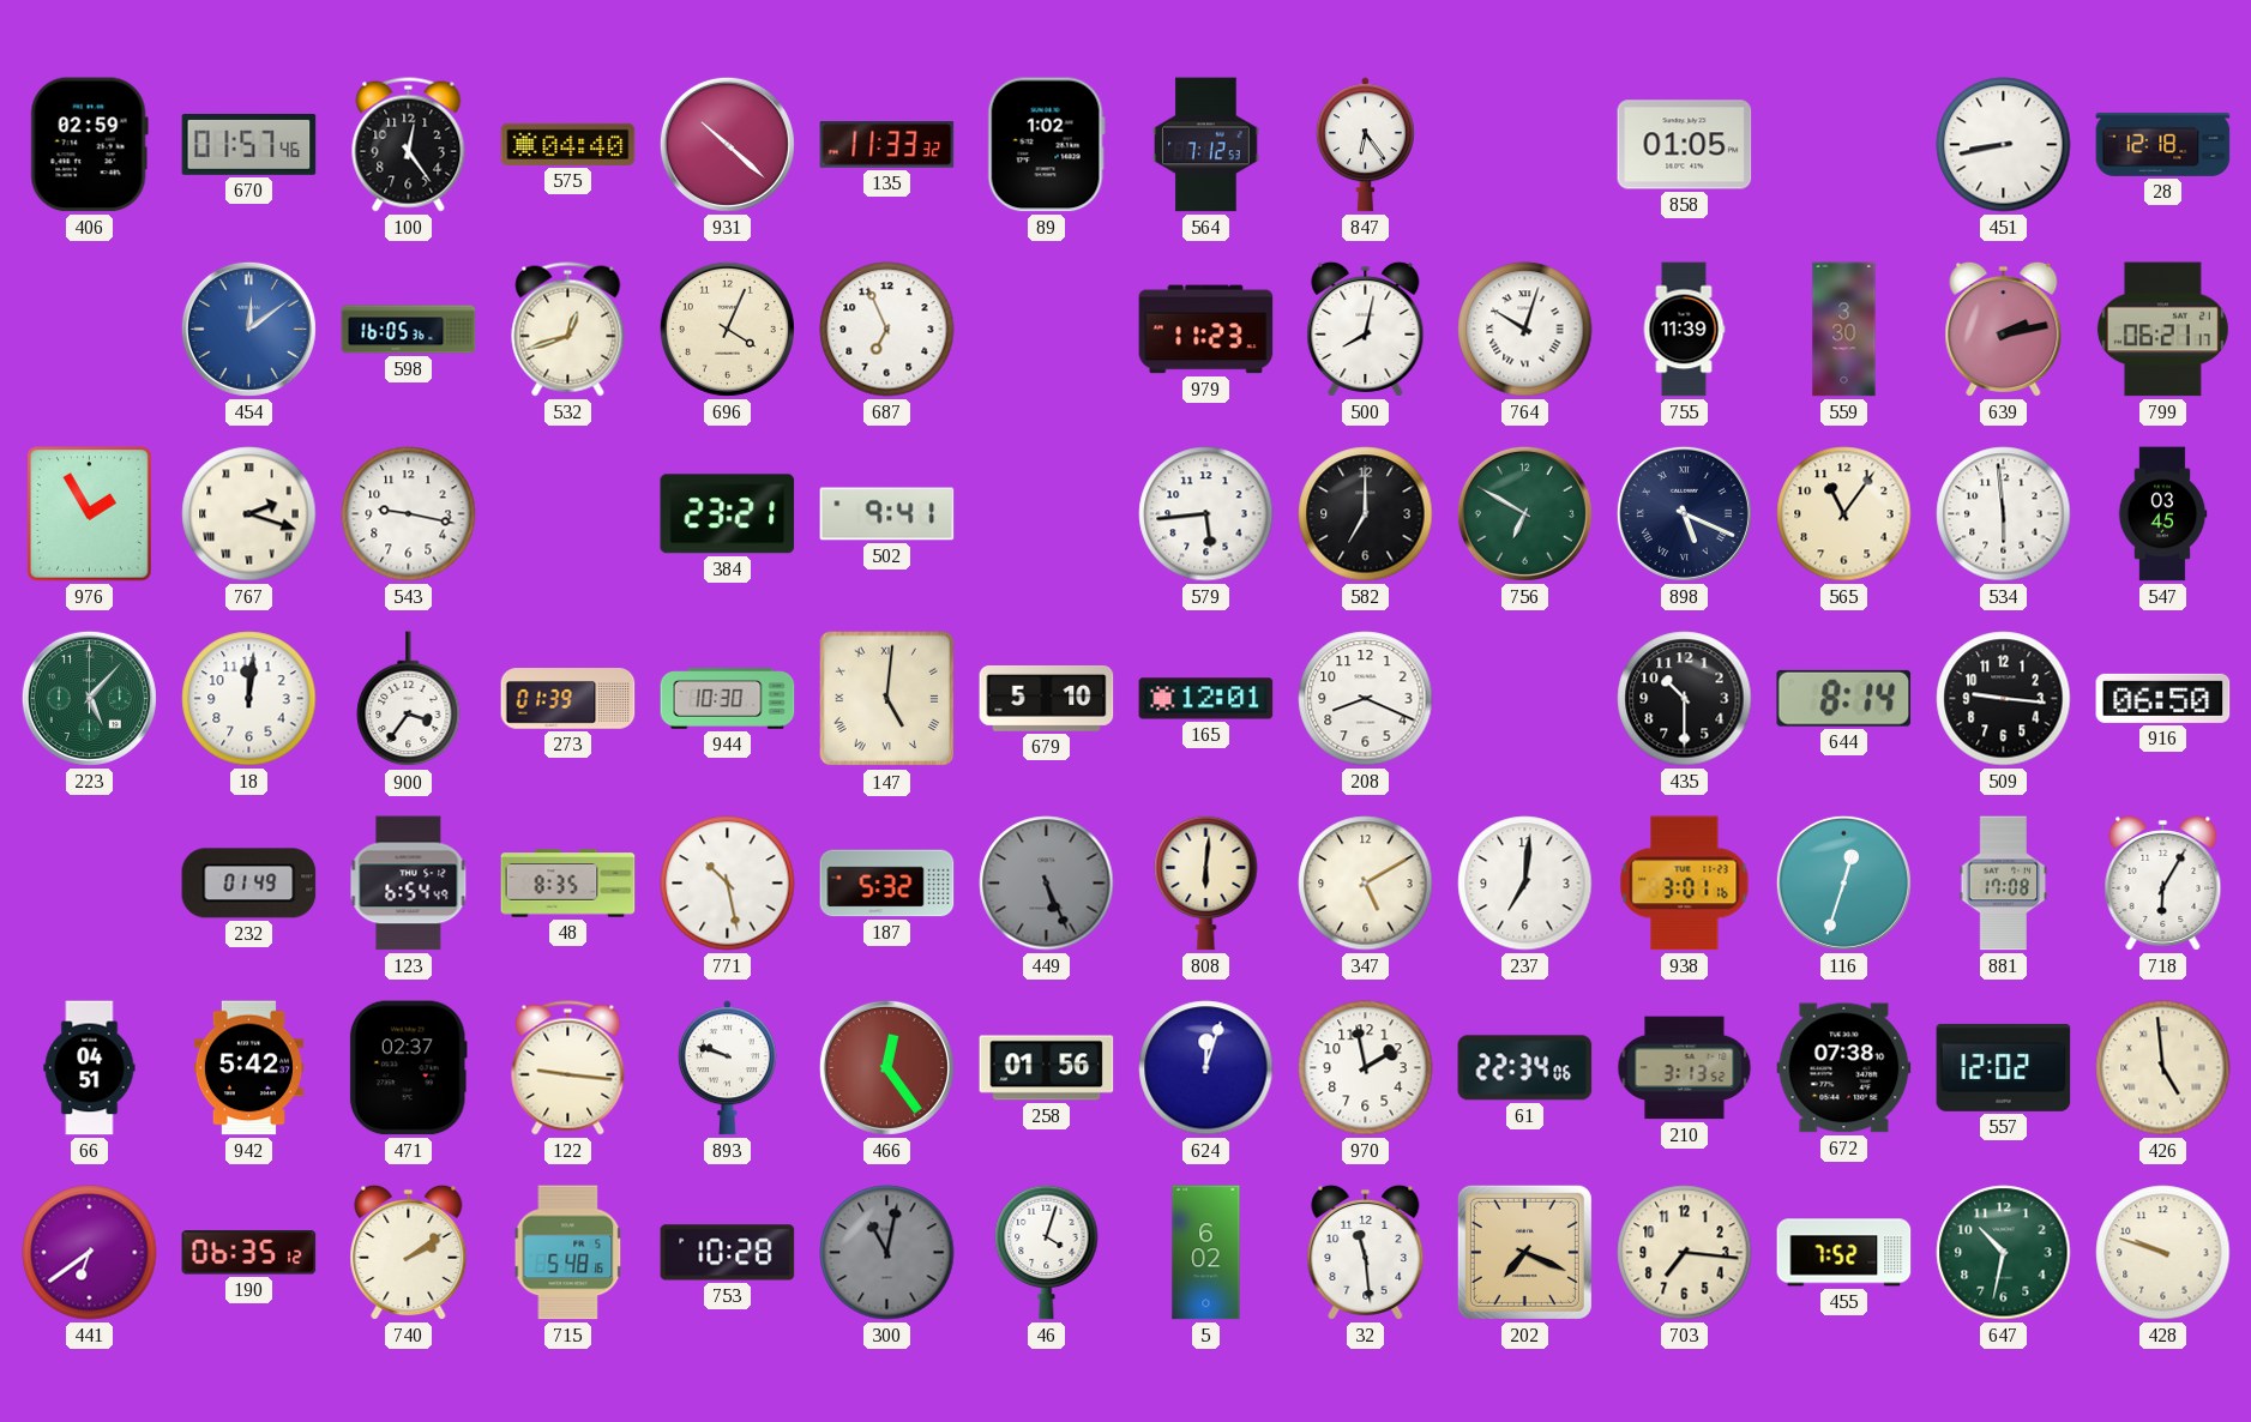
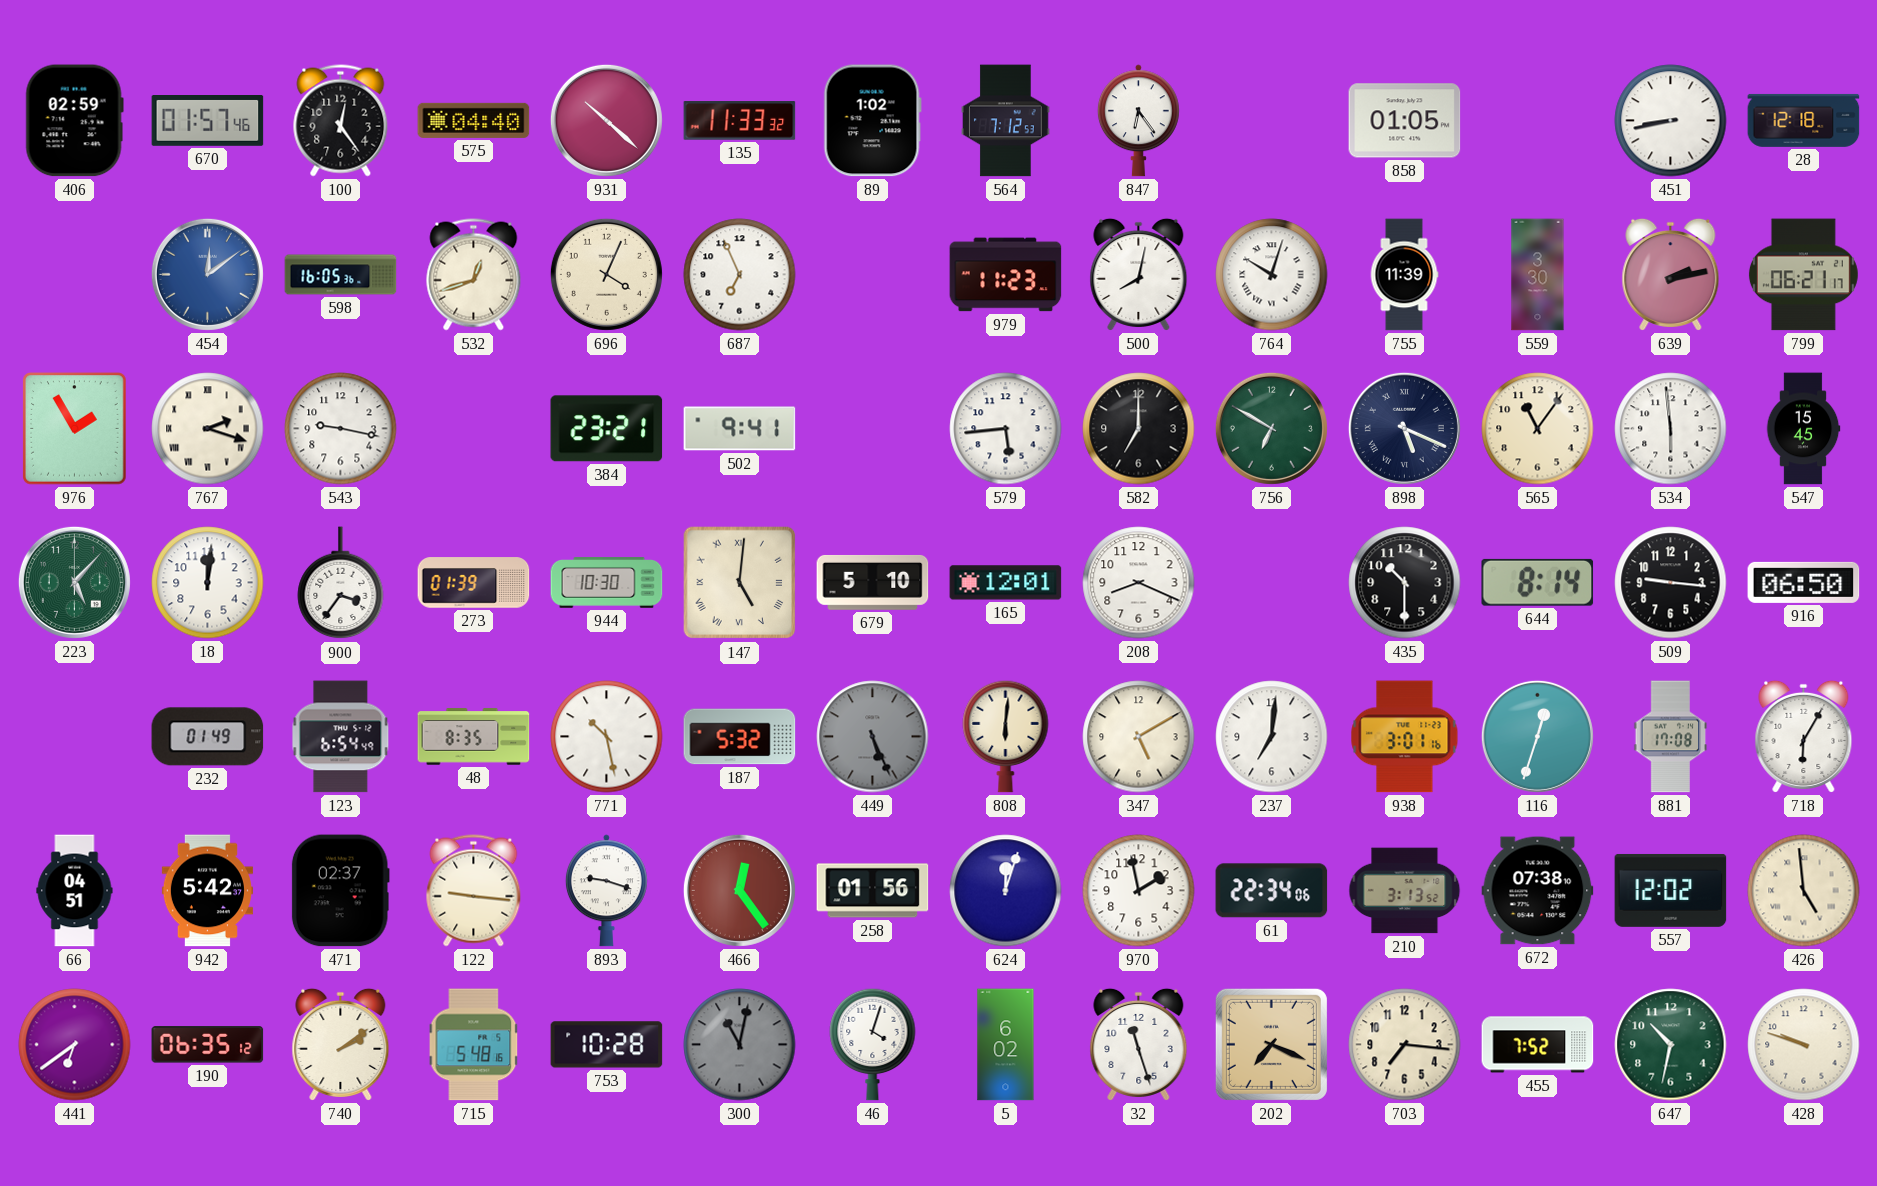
547: 03:45 -> 15:45
893: 9:48 -> 9:18
32: 11:29 -> 11:27
